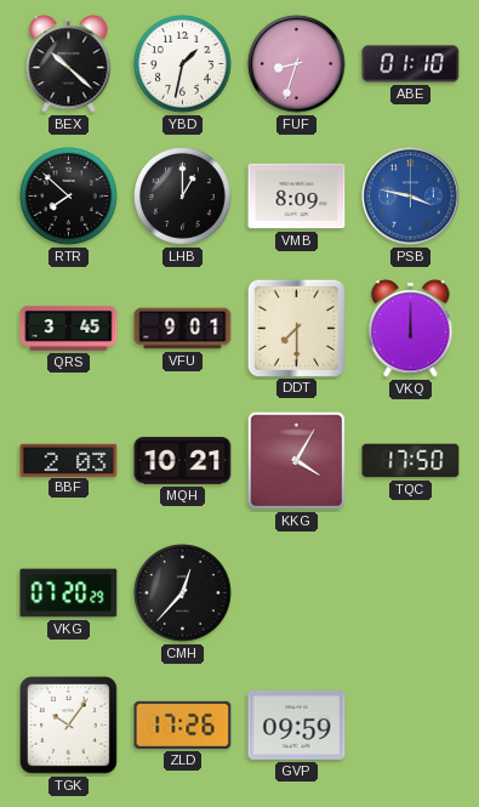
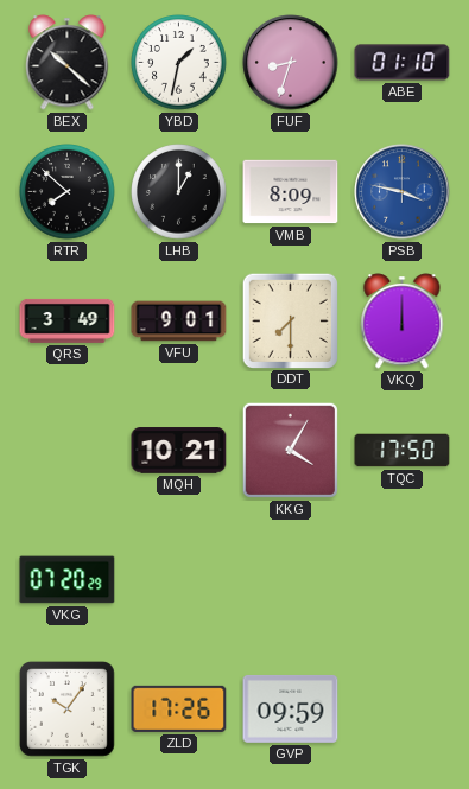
QRS: 3:45 -> 3:49
BBF: 2:03 -> none
CMH: 12:37 -> none
